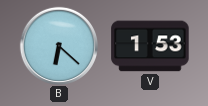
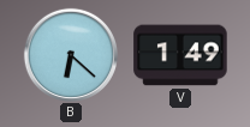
V: 1:53 -> 1:49
